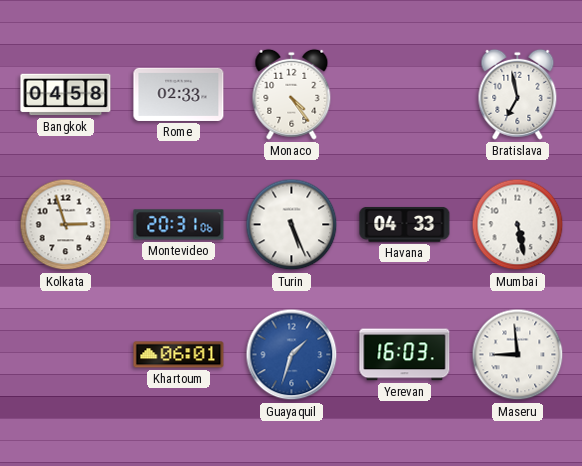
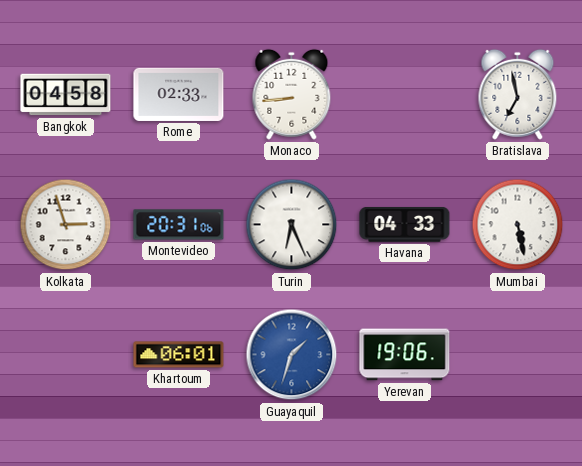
Monaco: 4:24 -> 8:44
Turin: 5:26 -> 6:26
Yerevan: 16:03 -> 19:06
Maseru: 8:59 -> none
